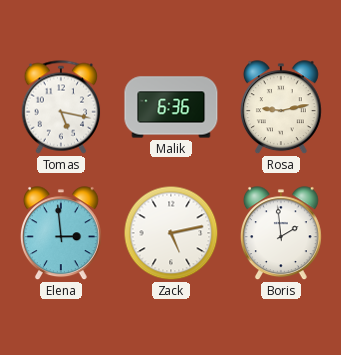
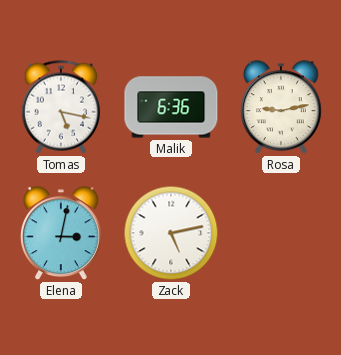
Elena: 2:59 -> 3:02
Boris: 1:59 -> none
